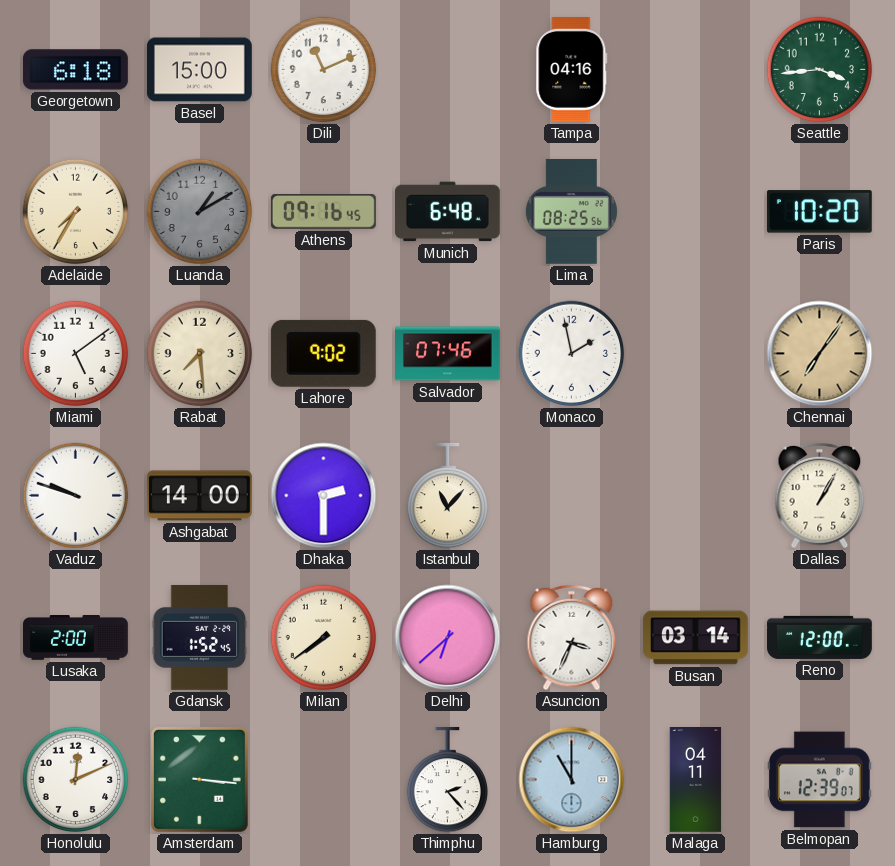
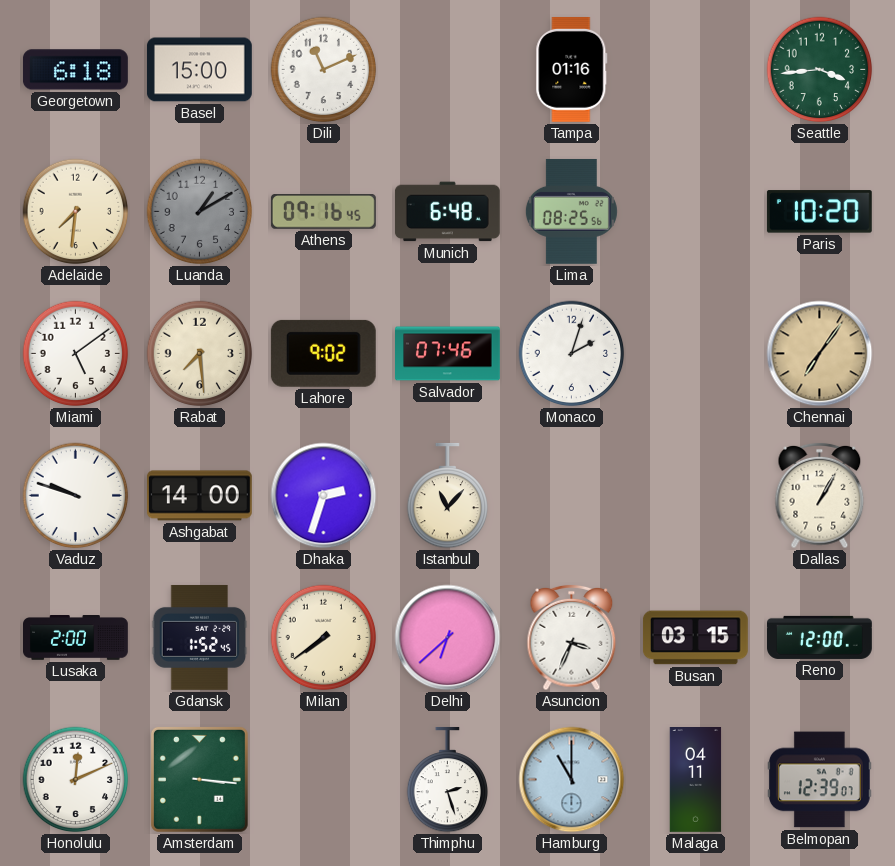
Tampa: 04:16 -> 01:16
Adelaide: 7:35 -> 7:31
Monaco: 1:58 -> 2:03
Dhaka: 2:30 -> 2:33
Busan: 03:14 -> 03:15
Thimphu: 2:23 -> 2:27
